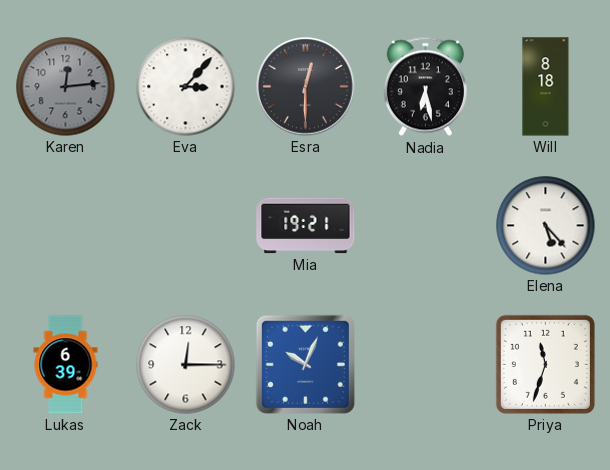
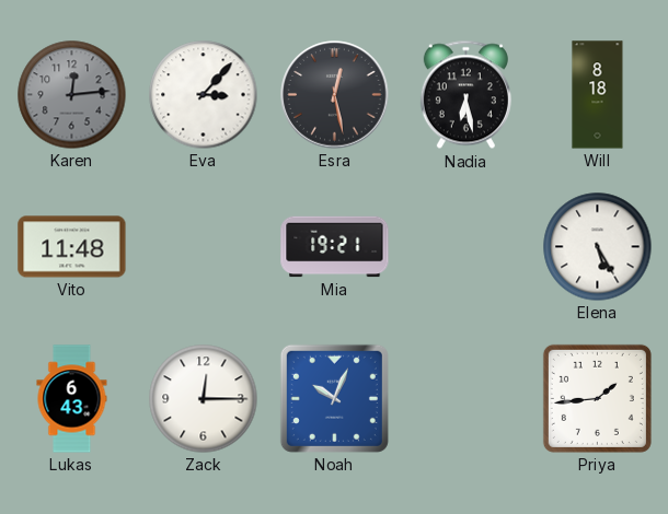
Esra: 12:30 -> 12:28
Vito: none -> 11:48
Elena: 5:23 -> 5:25
Lukas: 6:39 -> 6:43
Priya: 11:33 -> 1:44
